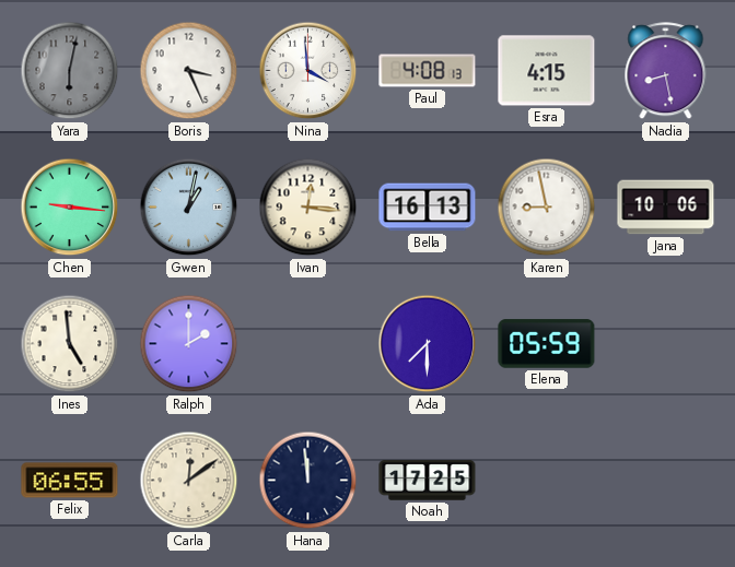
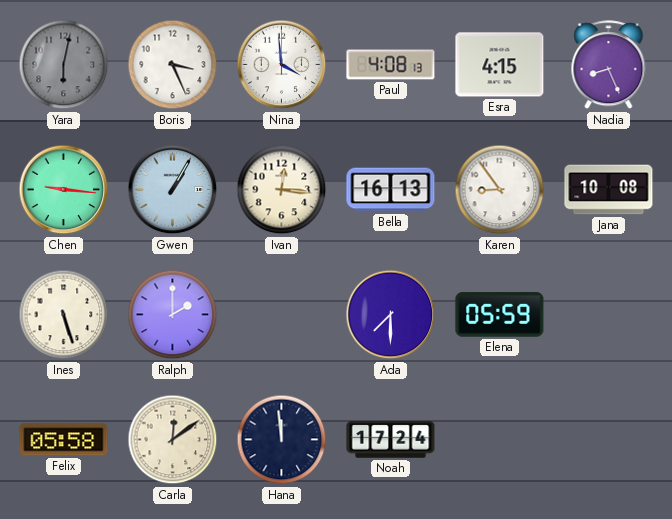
Nadia: 8:28 -> 8:26
Gwen: 1:02 -> 1:05
Karen: 8:58 -> 8:54
Jana: 10:06 -> 10:08
Ines: 4:59 -> 5:27
Felix: 06:55 -> 05:58
Noah: 17:25 -> 17:24
